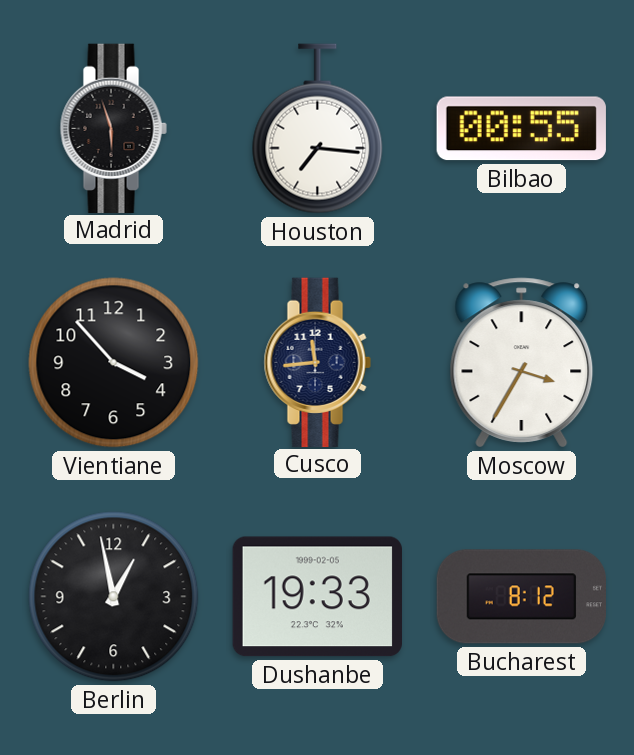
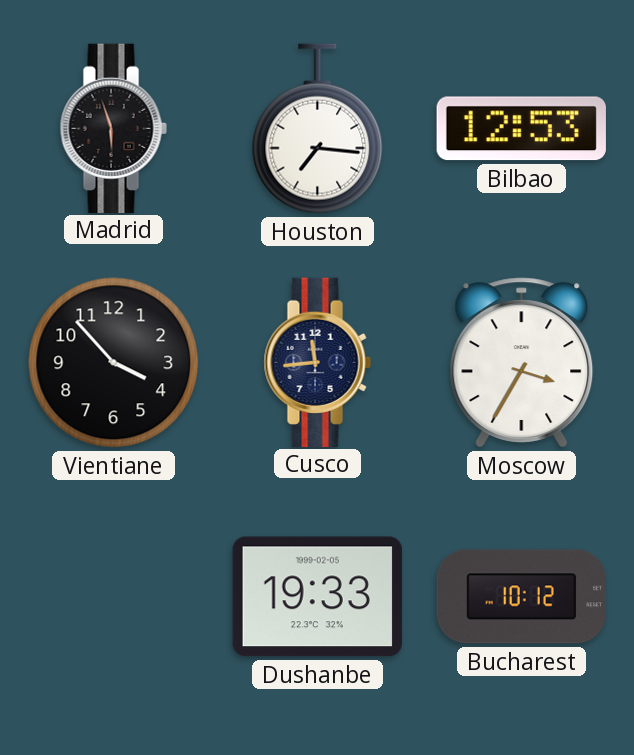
Bilbao: 00:55 -> 12:53
Berlin: 12:58 -> none
Bucharest: 8:12 -> 10:12
